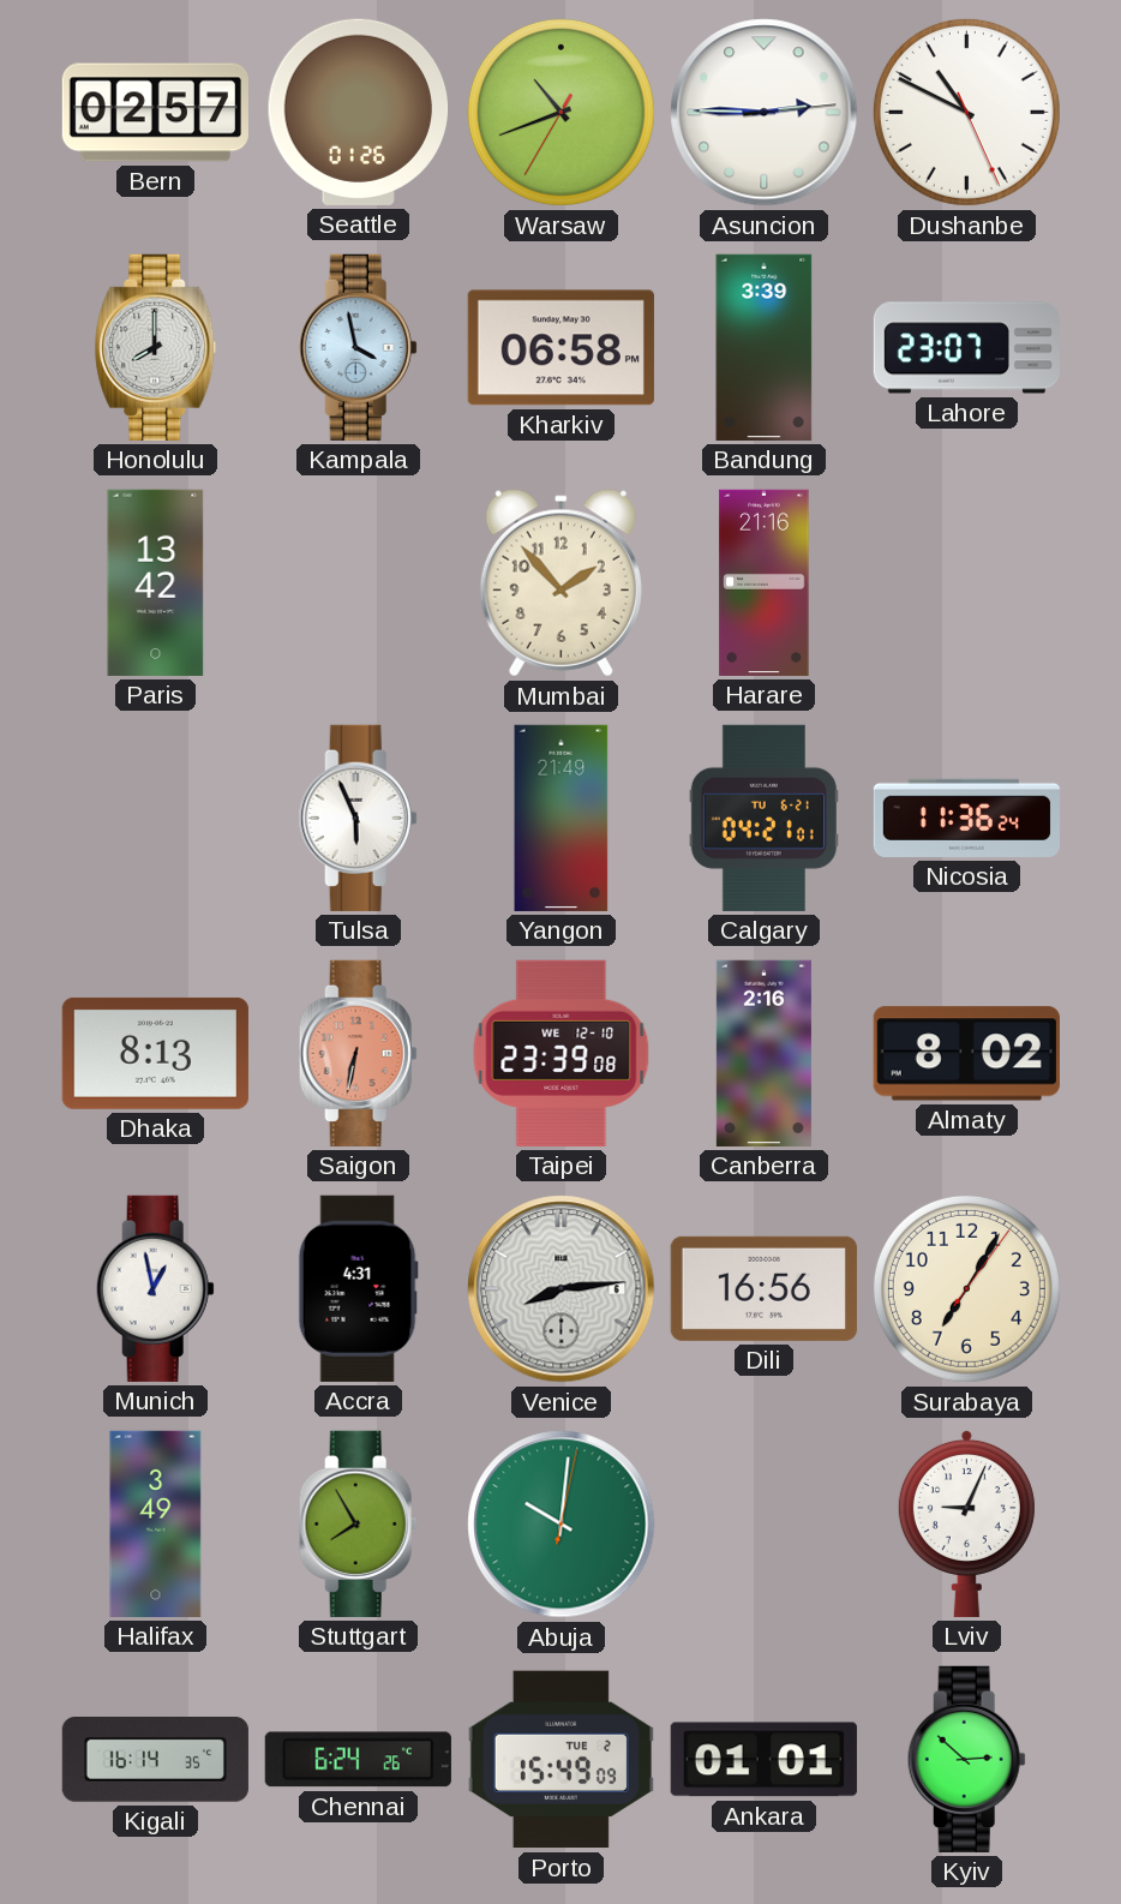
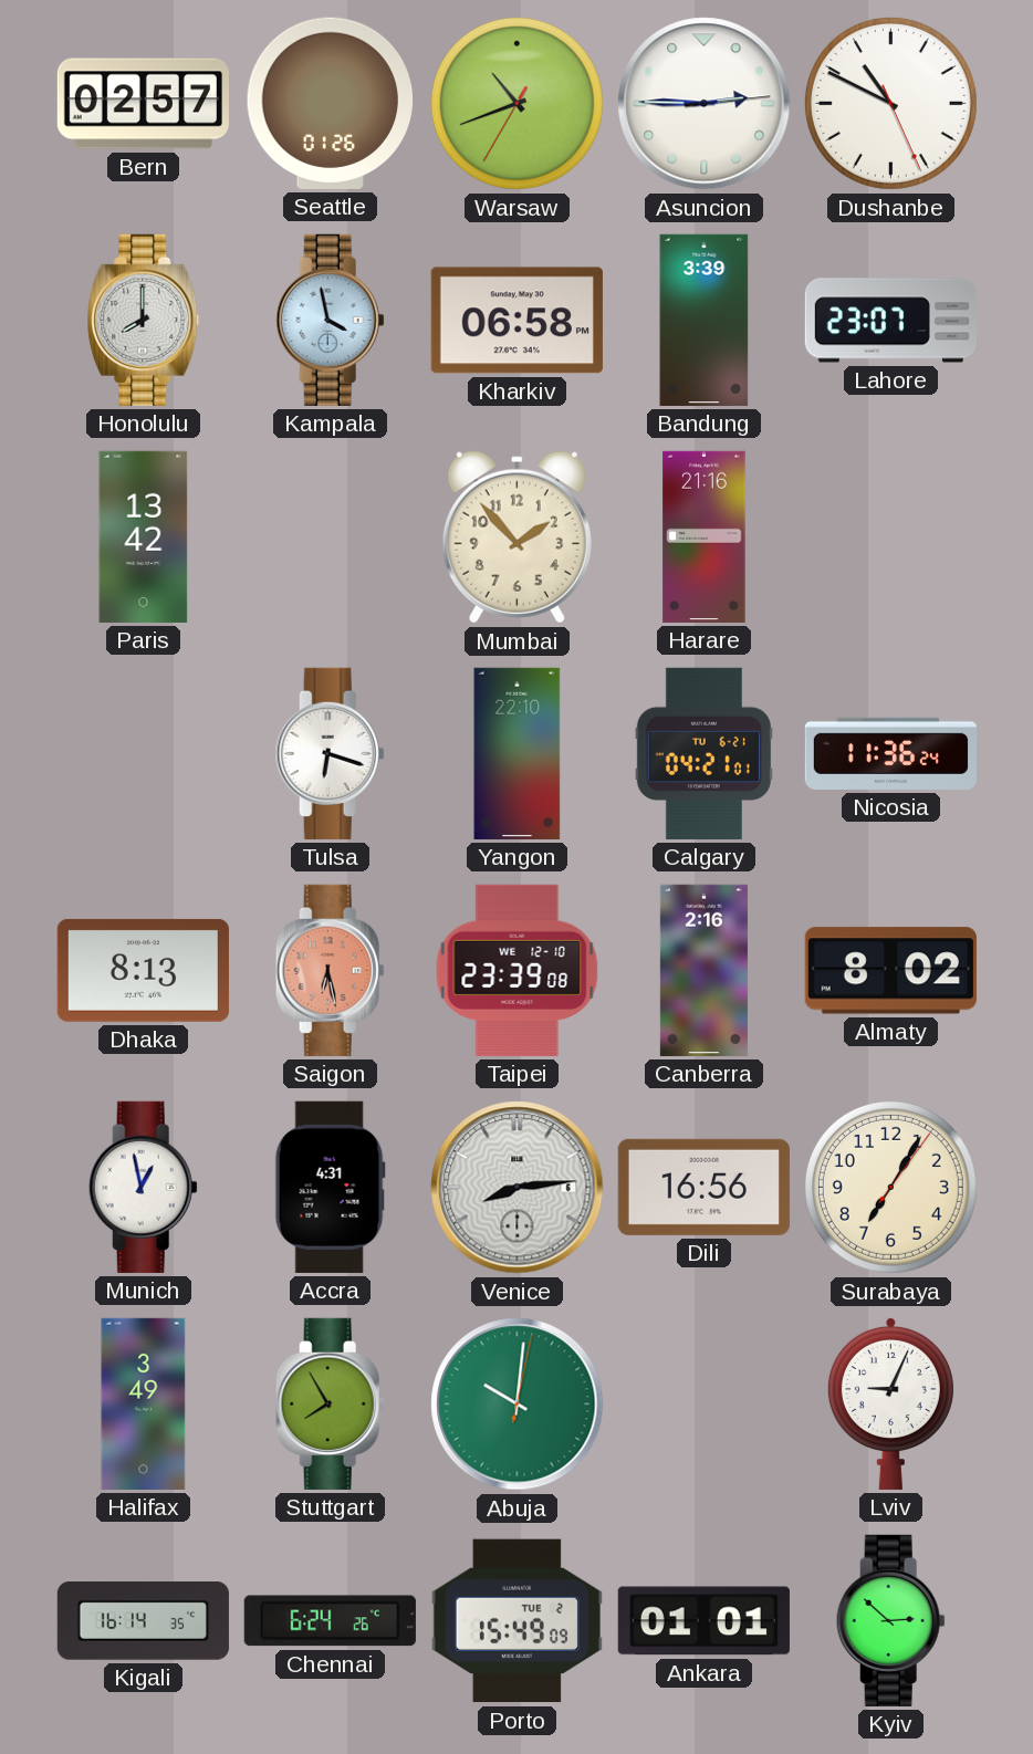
Tulsa: 5:56 -> 6:18
Yangon: 21:49 -> 22:10
Saigon: 6:32 -> 6:28
